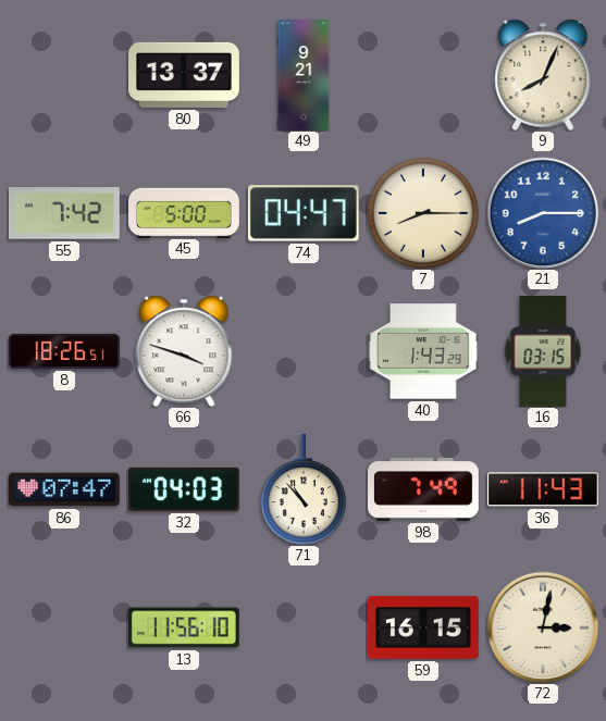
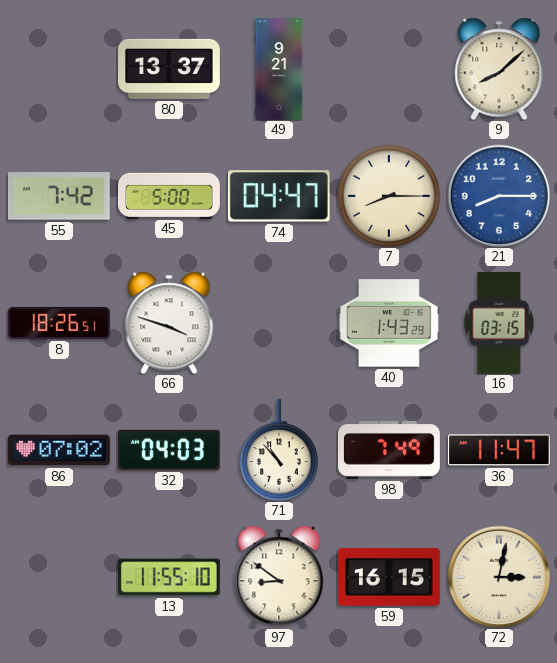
9: 8:04 -> 8:08
86: 07:47 -> 07:02
36: 11:43 -> 11:47
13: 11:56 -> 11:55
97: none -> 8:51
